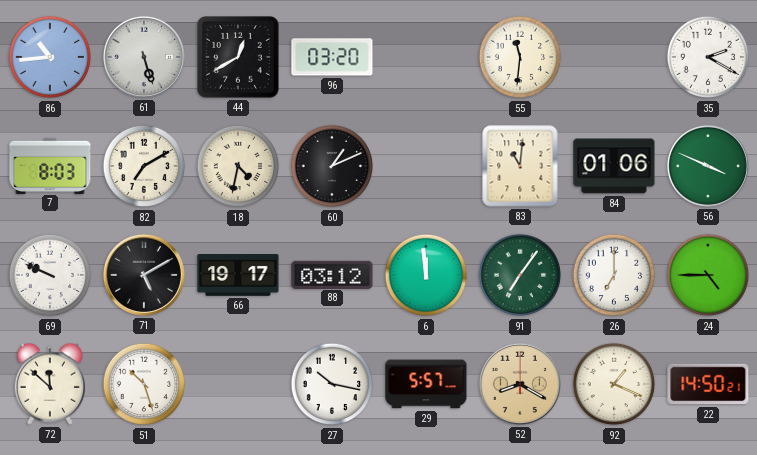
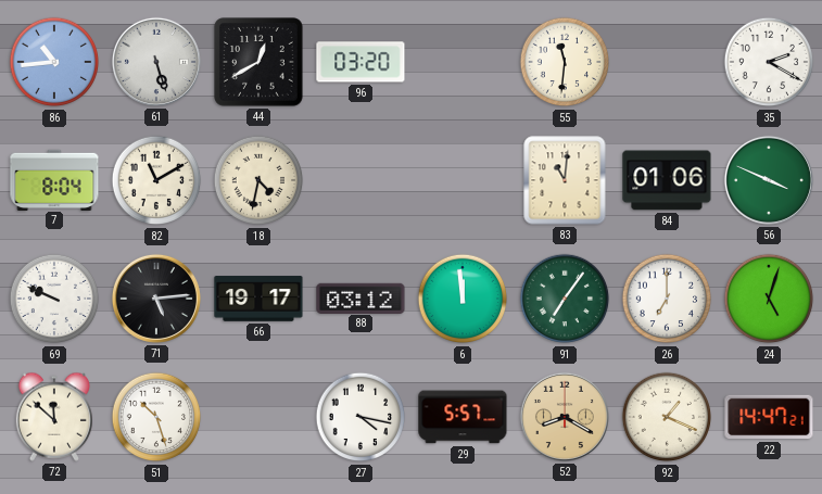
7: 8:03 -> 8:04
82: 7:10 -> 11:10
60: 1:11 -> none
71: 5:10 -> 5:14
24: 4:45 -> 5:03
27: 10:17 -> 4:17
22: 14:50 -> 14:47
